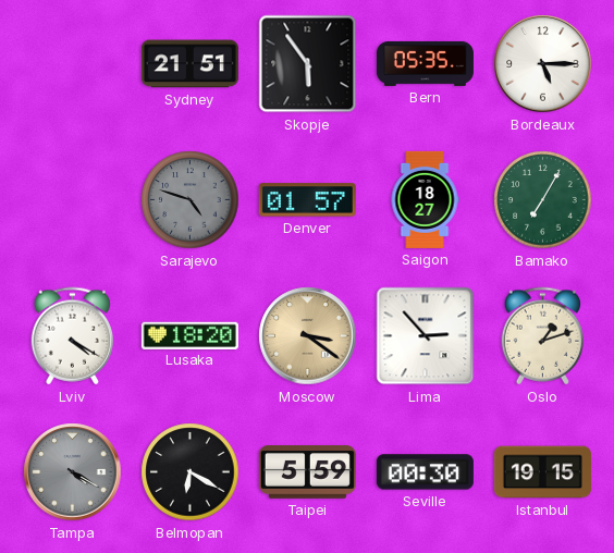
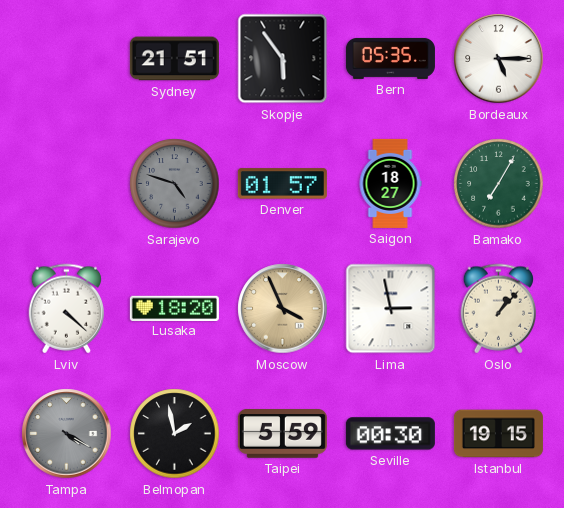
Lviv: 4:20 -> 4:22
Moscow: 3:21 -> 3:56
Lima: 2:53 -> 2:58
Oslo: 1:12 -> 1:07
Belmopan: 6:20 -> 1:58
